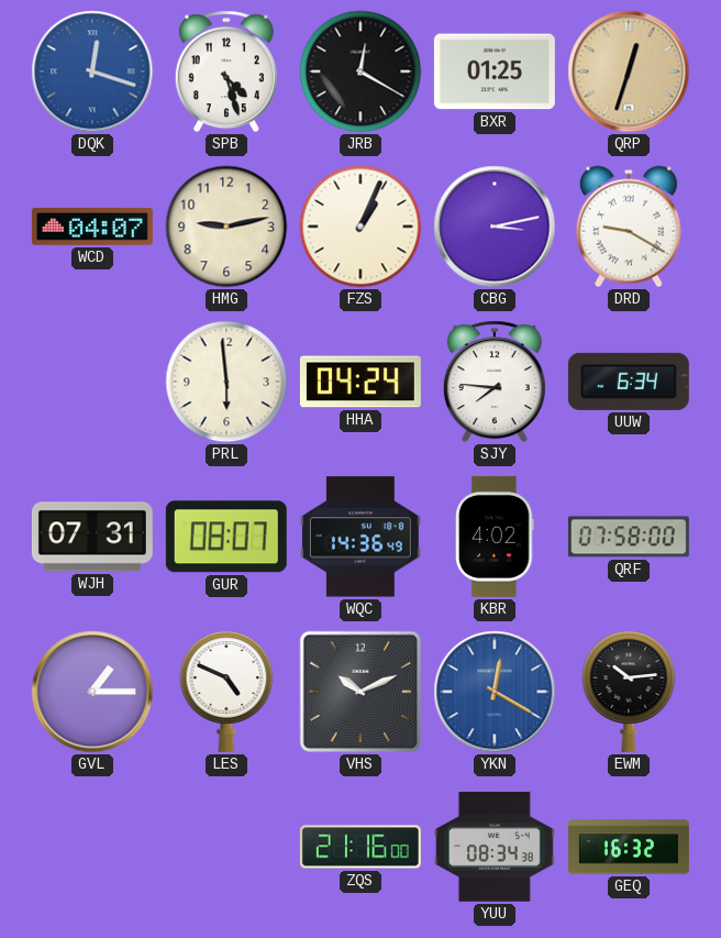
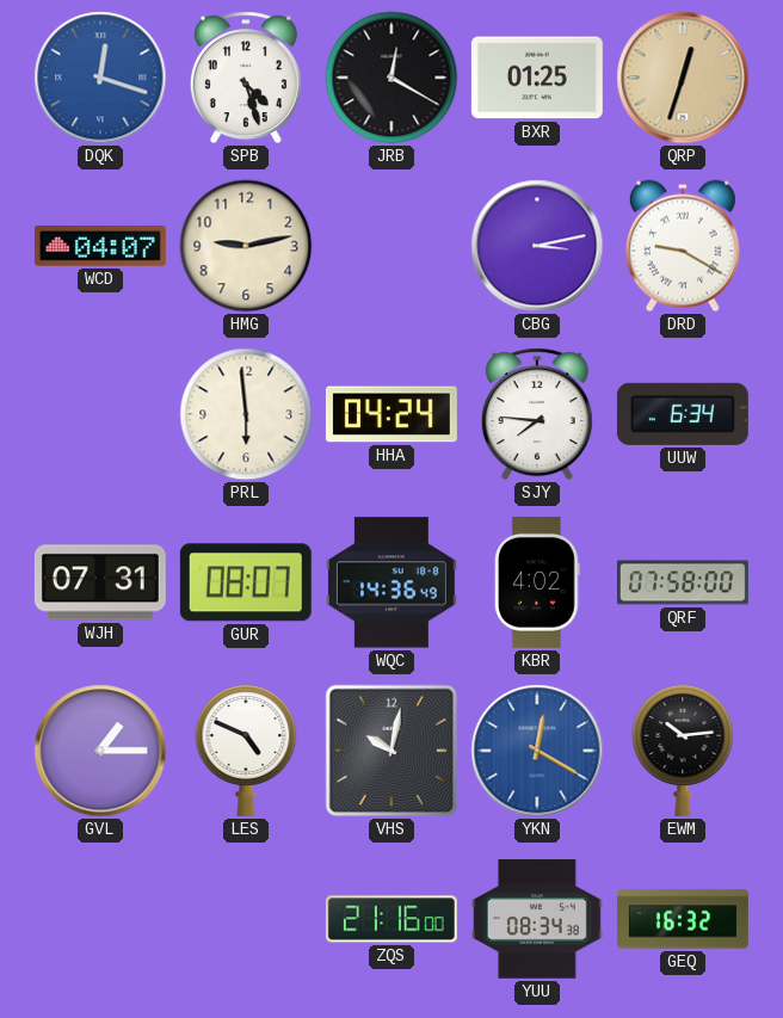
FZS: 1:04 -> none
VHS: 10:11 -> 10:02
